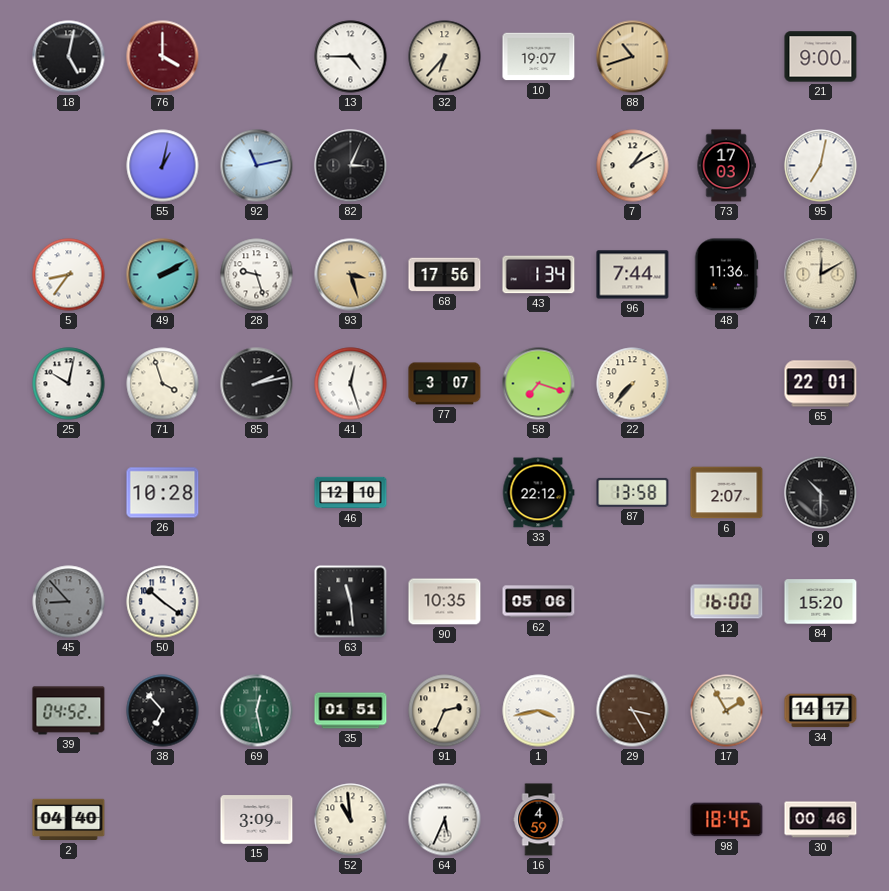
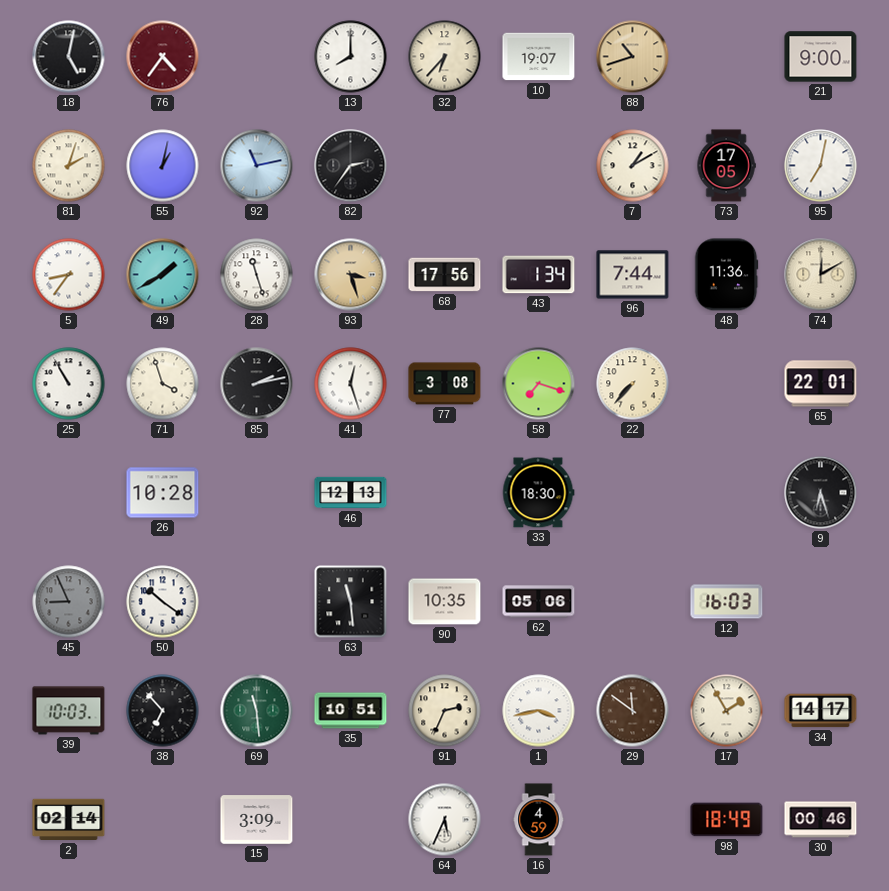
76: 4:00 -> 4:36
13: 4:45 -> 8:00
81: none -> 2:03
82: 3:04 -> 2:36
73: 17:03 -> 17:05
49: 2:10 -> 1:40
28: 9:27 -> 11:27
25: 10:02 -> 10:55
77: 3:07 -> 3:08
46: 12:10 -> 12:13
33: 22:12 -> 18:30
87: 13:58 -> none
6: 2:07 -> none
9: 10:30 -> 6:27
45: 8:53 -> 8:56
12: 16:00 -> 16:03
84: 15:20 -> none
39: 04:52 -> 10:03
69: 12:28 -> 11:29
35: 01:51 -> 10:51
29: 3:25 -> 11:51
2: 04:40 -> 02:14
52: 10:59 -> none
98: 18:45 -> 18:49
